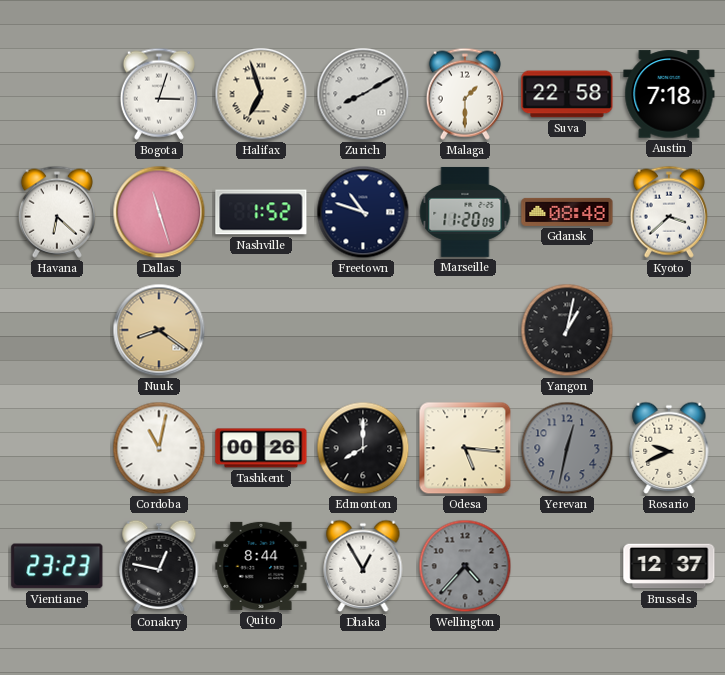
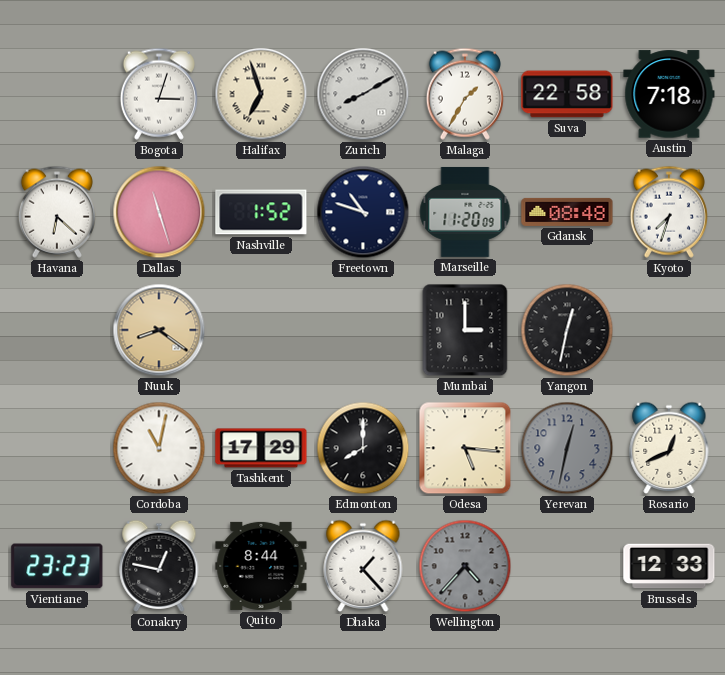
Malaga: 1:30 -> 1:35
Kyoto: 3:38 -> 7:33
Mumbai: none -> 3:00
Yangon: 1:02 -> 12:32
Tashkent: 00:26 -> 17:29
Rosario: 9:41 -> 12:41
Dhaka: 12:55 -> 1:23
Brussels: 12:37 -> 12:33
